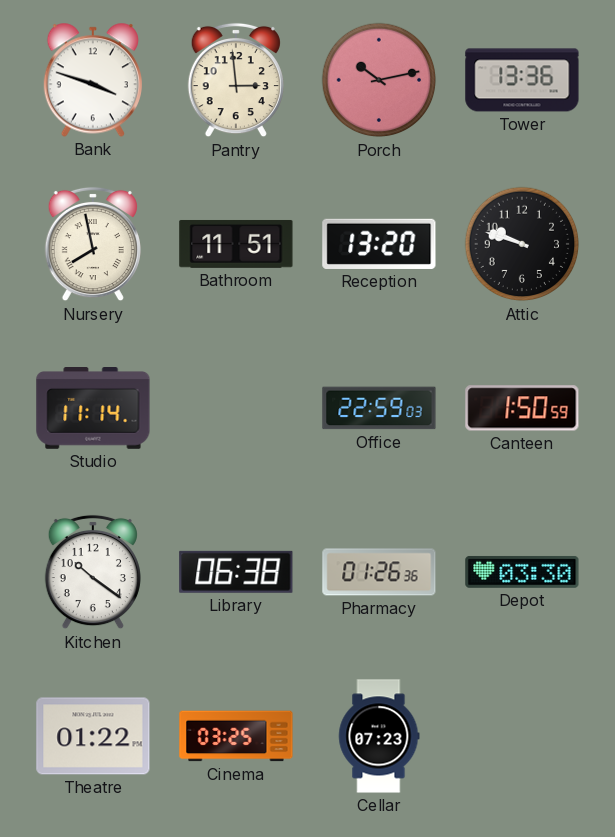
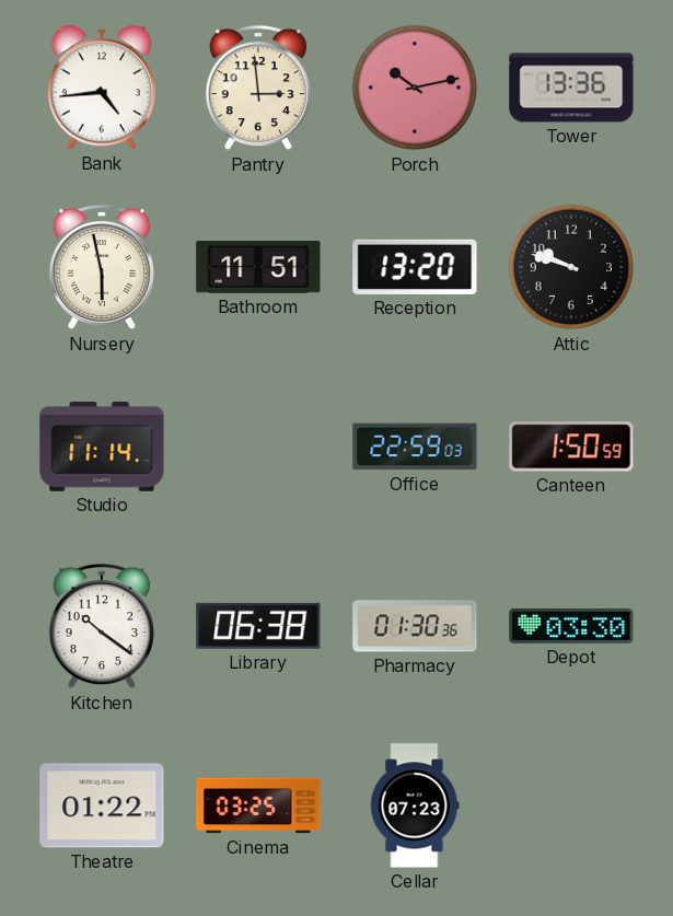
Bank: 3:48 -> 4:44
Nursery: 7:58 -> 5:58
Pharmacy: 01:26 -> 01:30
